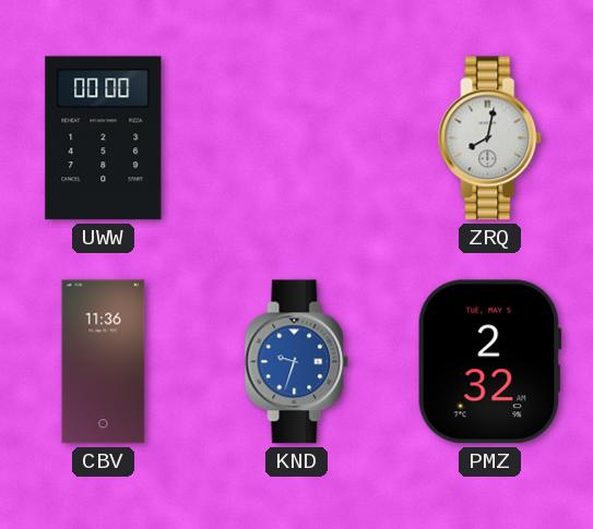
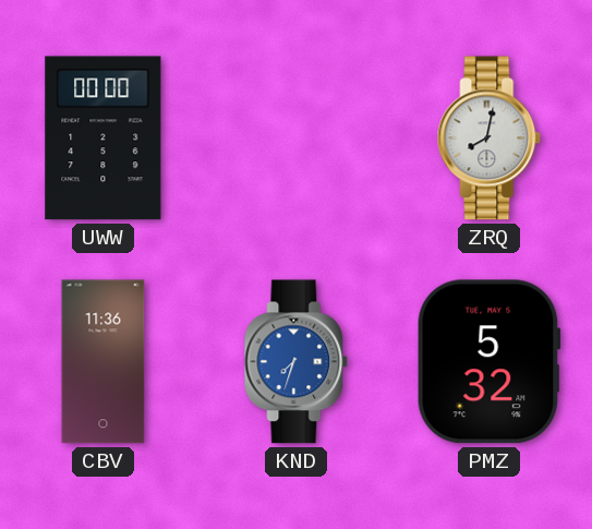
KND: 9:33 -> 7:33
PMZ: 2:32 -> 5:32
